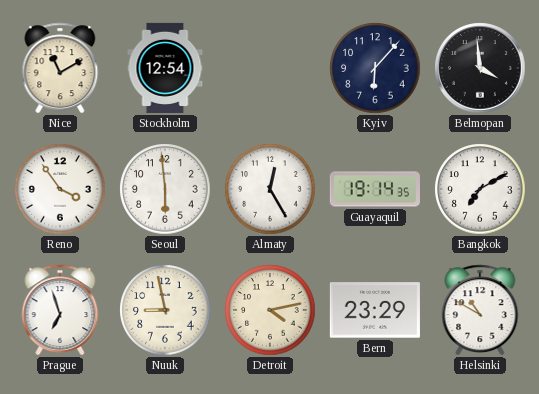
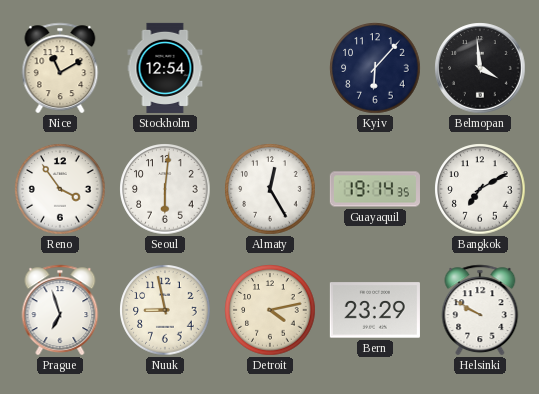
Seoul: 5:59 -> 6:01
Helsinki: 10:50 -> 9:50
